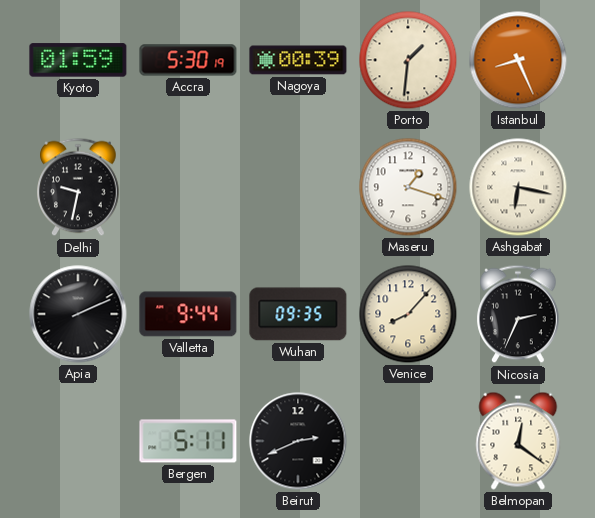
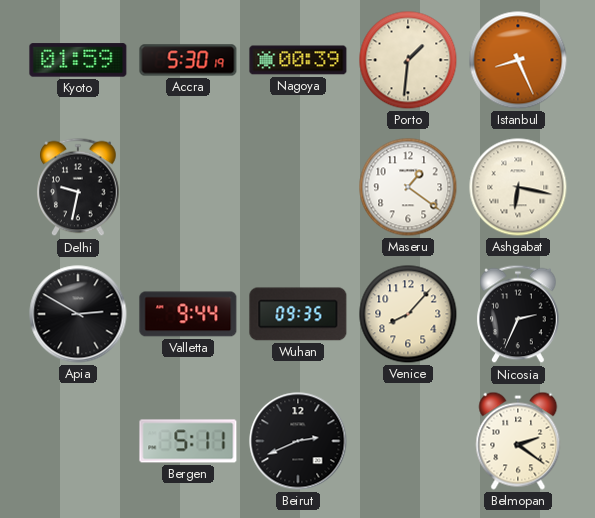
Maseru: 1:18 -> 1:21
Apia: 2:11 -> 2:50
Belmopan: 12:21 -> 2:21
